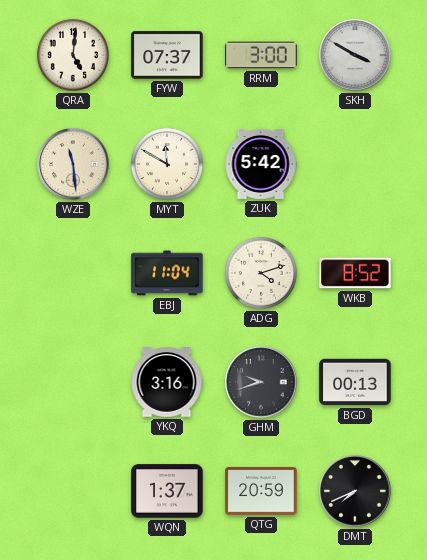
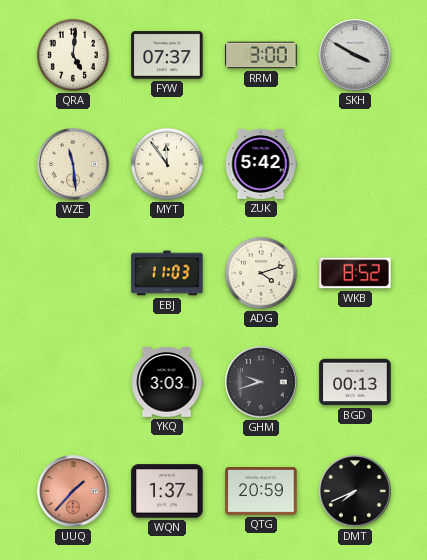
MYT: 11:50 -> 11:54
EBJ: 11:04 -> 11:03
YKQ: 3:16 -> 3:03
UUQ: none -> 1:37
